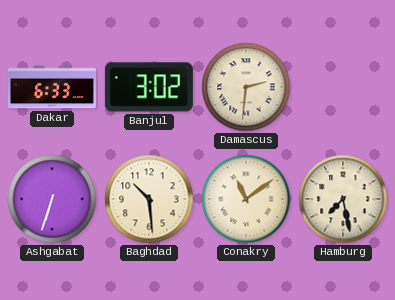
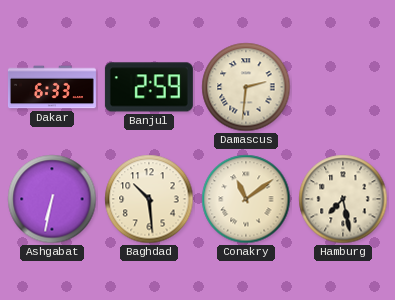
Banjul: 3:02 -> 2:59
Ashgabat: 6:33 -> 6:32
